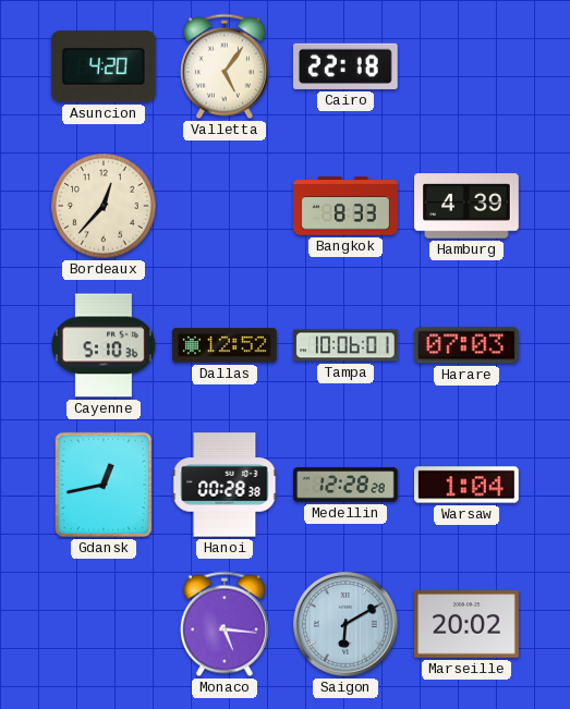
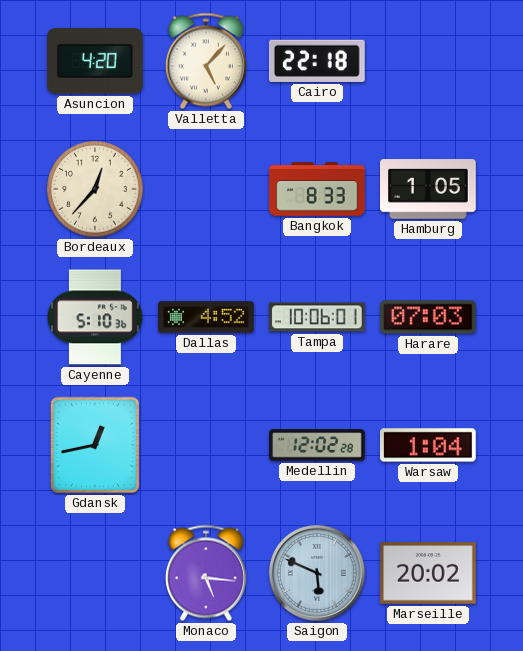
Valletta: 5:06 -> 5:07
Hamburg: 4:39 -> 1:05
Dallas: 12:52 -> 4:52
Hanoi: 00:28 -> none
Medellin: 12:28 -> 12:02
Saigon: 6:10 -> 5:49
